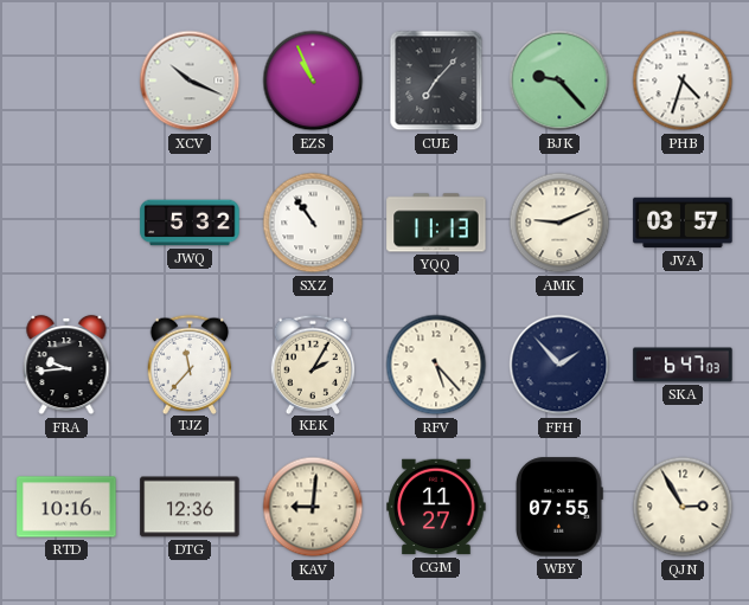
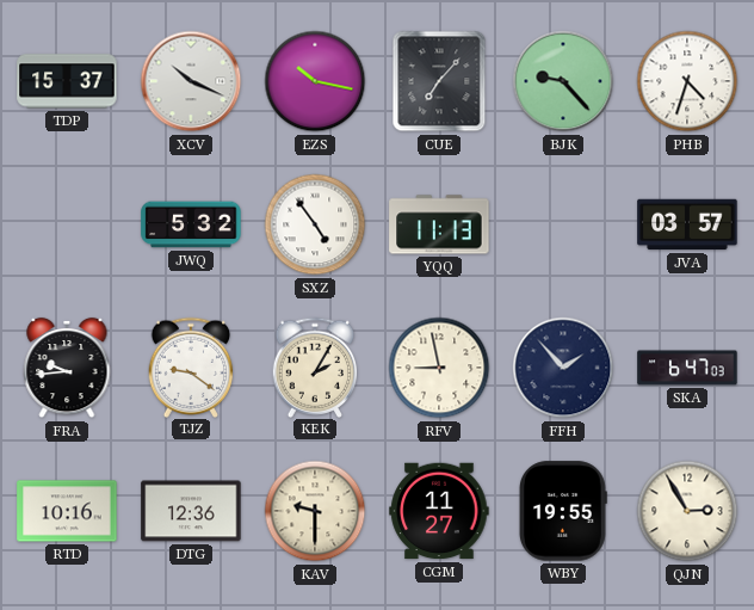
TDP: none -> 15:37
EZS: 10:56 -> 10:17
SXZ: 10:54 -> 4:54
AMK: 9:11 -> none
TJZ: 11:37 -> 9:21
RFV: 5:23 -> 8:58
KAV: 9:01 -> 9:30
WBY: 07:55 -> 19:55
